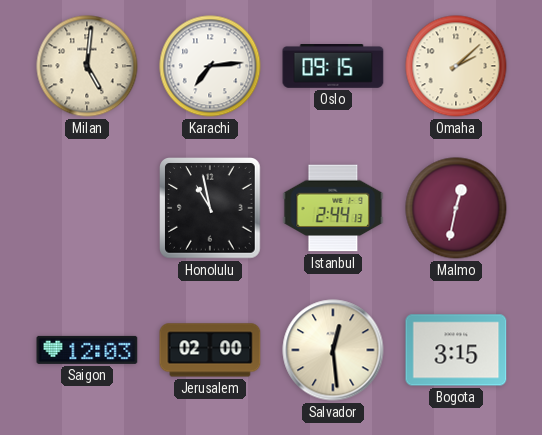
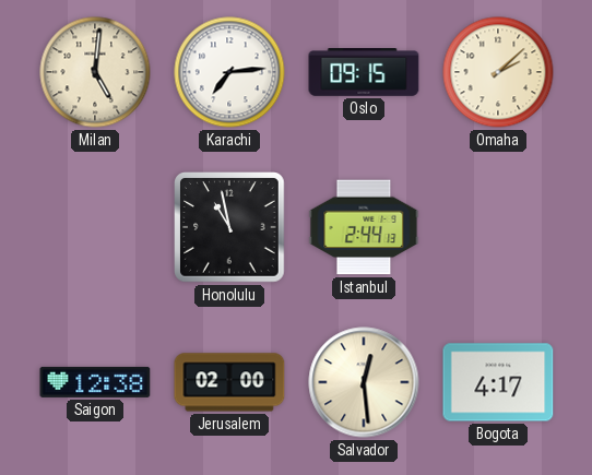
Malmo: 12:32 -> none
Saigon: 12:03 -> 12:38
Bogota: 3:15 -> 4:17
